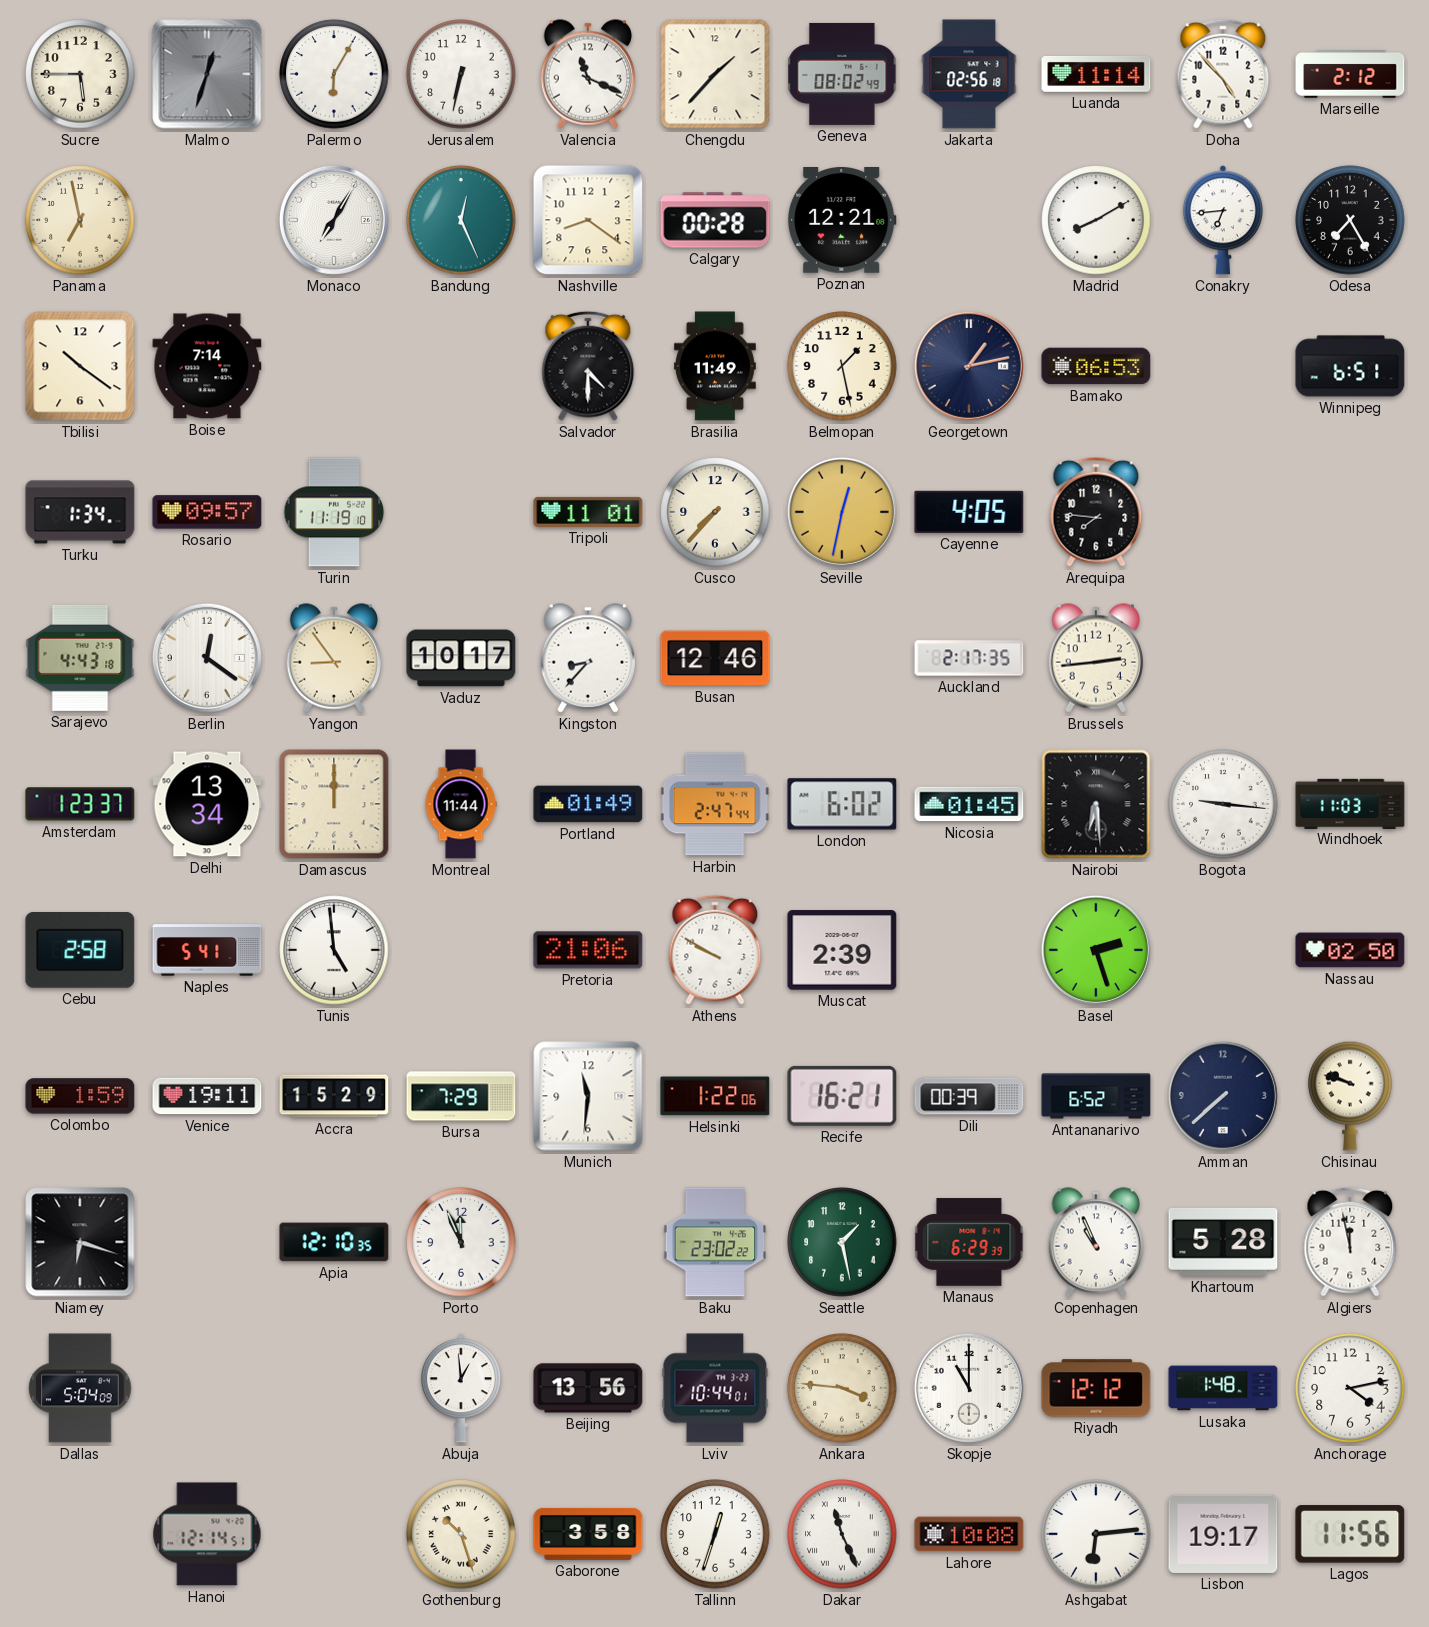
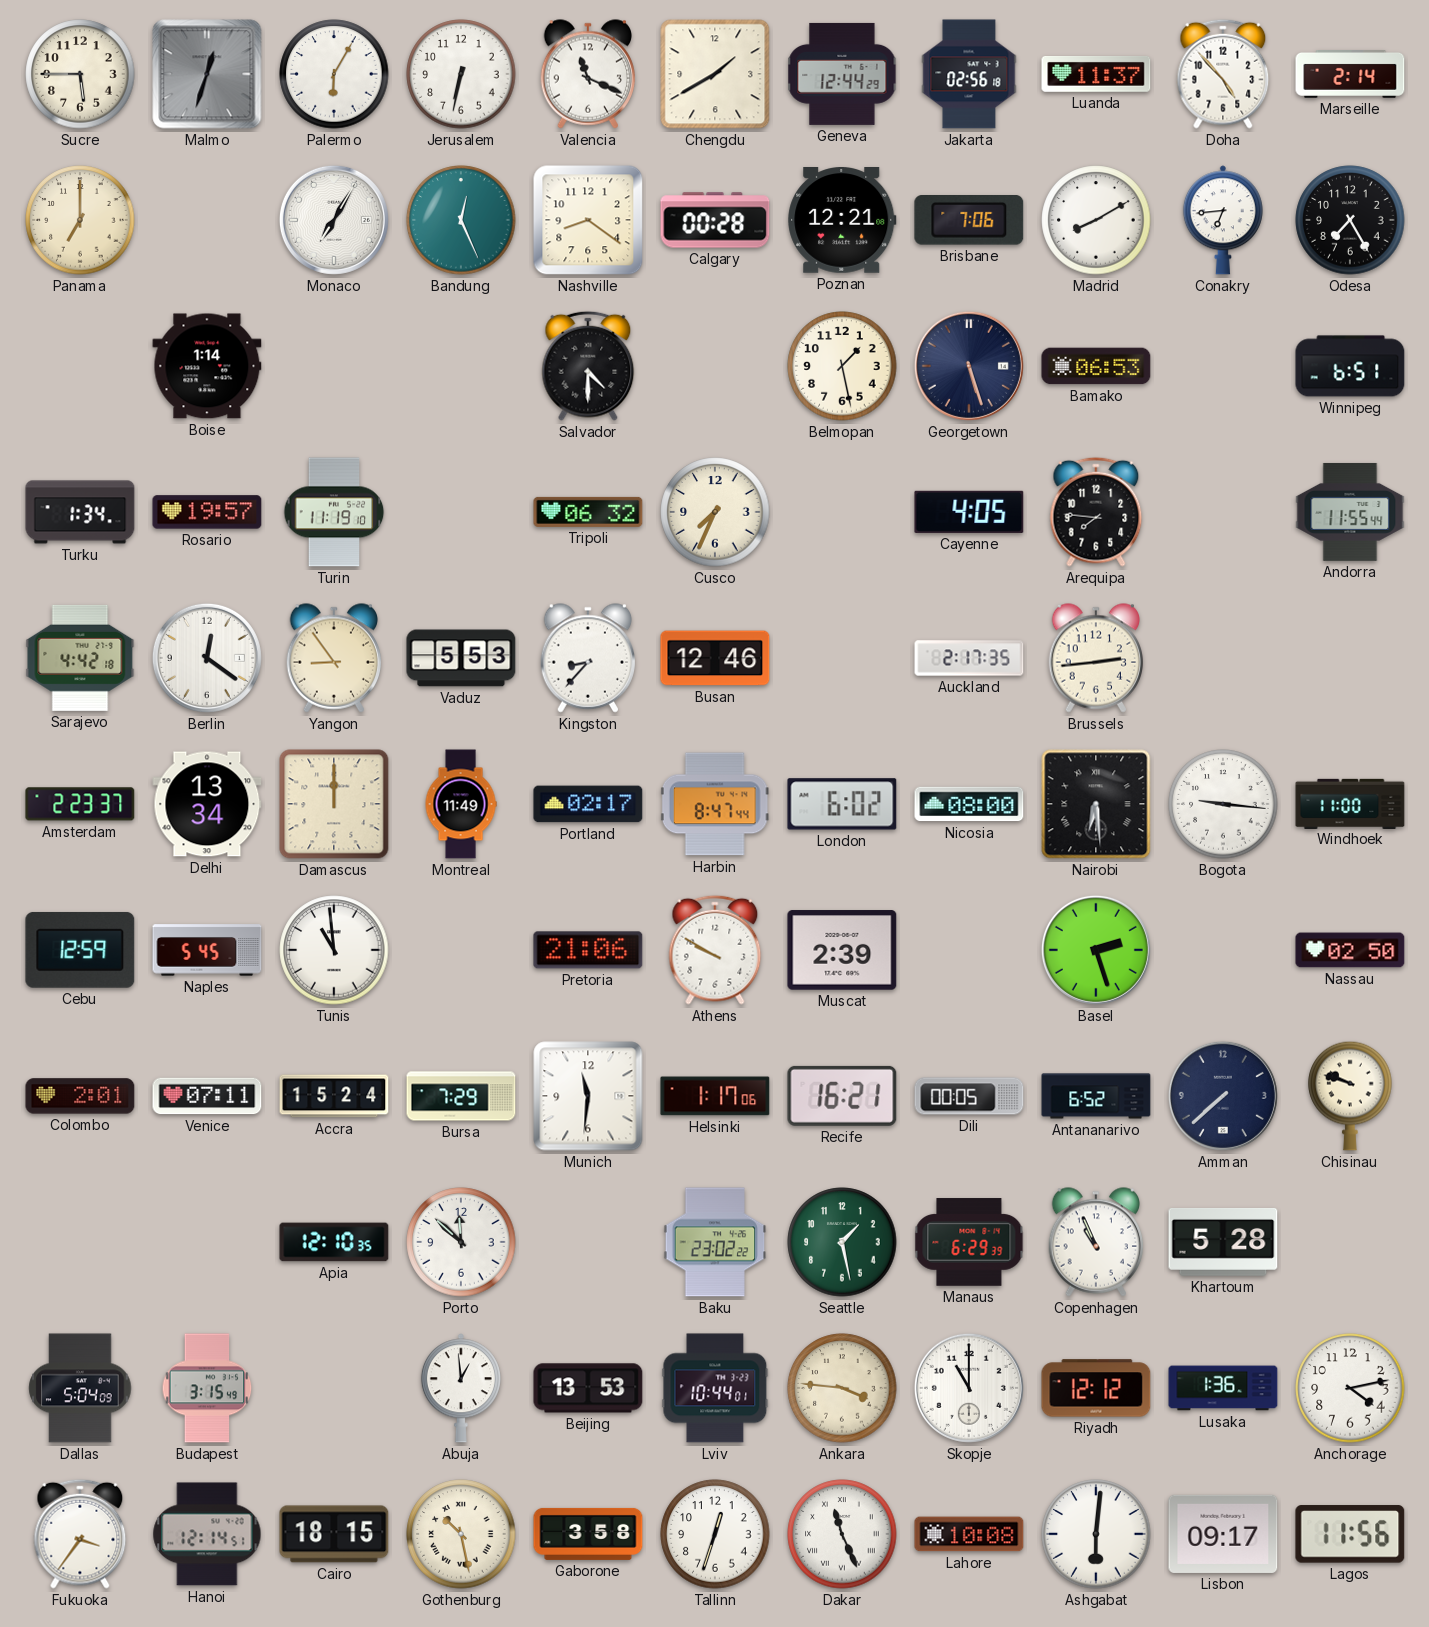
Chengdu: 1:37 -> 1:40
Geneva: 08:02 -> 12:44
Luanda: 11:14 -> 11:37
Marseille: 2:12 -> 2:14
Panama: 6:58 -> 7:00
Brisbane: none -> 7:06
Tbilisi: 10:21 -> none
Boise: 7:14 -> 1:14
Brasilia: 11:49 -> none
Georgetown: 1:13 -> 5:27
Rosario: 09:57 -> 19:57
Tripoli: 11:01 -> 06:32
Cusco: 7:37 -> 7:34
Seville: 12:32 -> none
Andorra: none -> 11:55
Sarajevo: 4:43 -> 4:42
Vaduz: 10:17 -> 5:53
Amsterdam: 1:23 -> 2:23
Montreal: 11:44 -> 11:49
Portland: 01:49 -> 02:17
Harbin: 2:47 -> 8:47
Nicosia: 01:45 -> 08:00
Windhoek: 11:03 -> 11:00
Cebu: 2:58 -> 12:59
Naples: 5:41 -> 5:45
Tunis: 4:59 -> 10:59
Colombo: 1:59 -> 2:01
Venice: 19:11 -> 07:11
Accra: 15:29 -> 15:24
Helsinki: 1:22 -> 1:17
Dili: 00:39 -> 00:05
Niamey: 6:18 -> none
Porto: 11:56 -> 11:52
Algiers: 11:58 -> none
Budapest: none -> 3:15
Beijing: 13:56 -> 13:53
Lusaka: 1:48 -> 1:36
Fukuoka: none -> 3:36
Cairo: none -> 18:15
Gothenburg: 10:27 -> 10:28
Ashgabat: 6:14 -> 6:01
Lisbon: 19:17 -> 09:17
